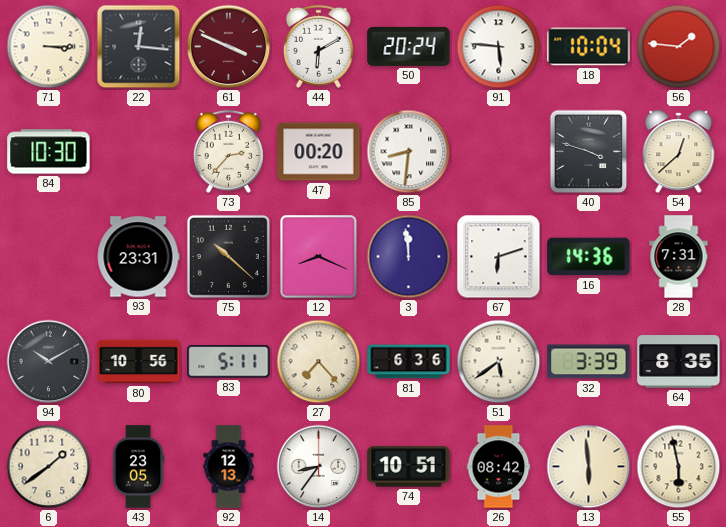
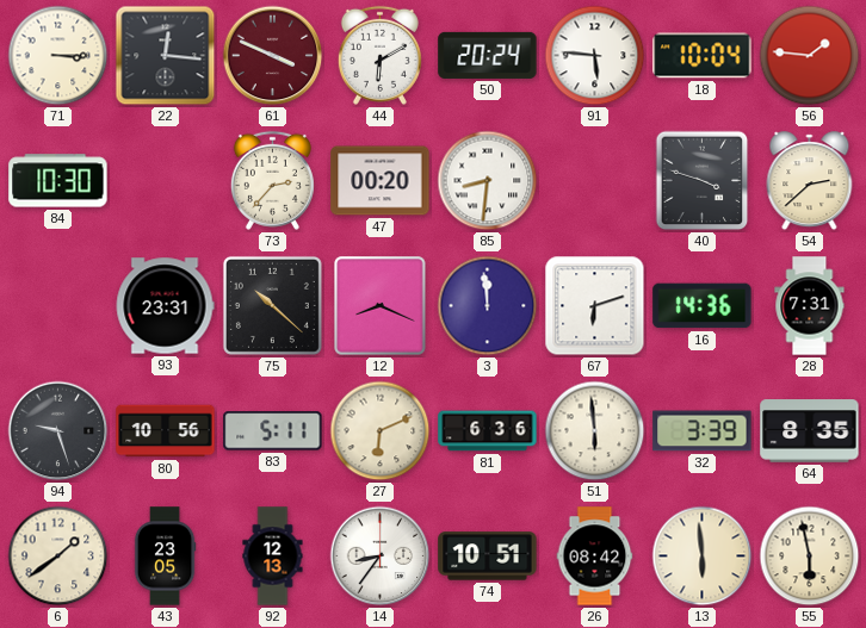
54: 12:38 -> 2:38
94: 10:10 -> 9:27
27: 7:23 -> 6:11
51: 5:39 -> 5:59
